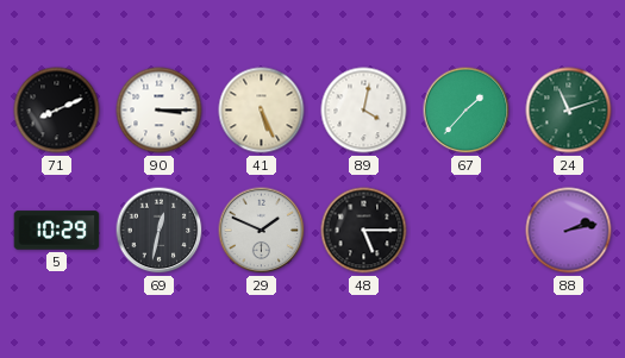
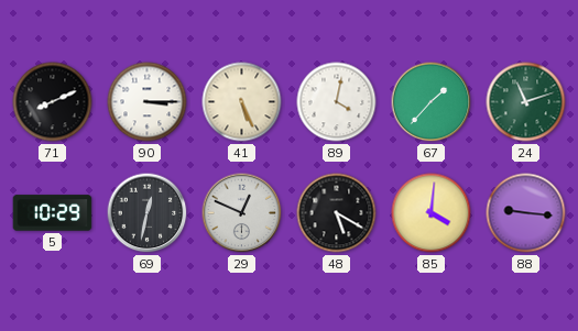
29: 1:49 -> 12:49
48: 5:15 -> 5:20
85: none -> 4:01
88: 2:13 -> 9:16
